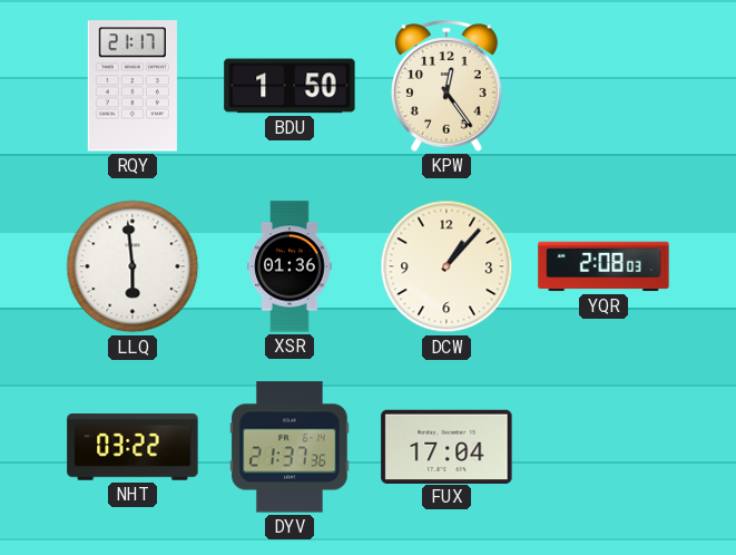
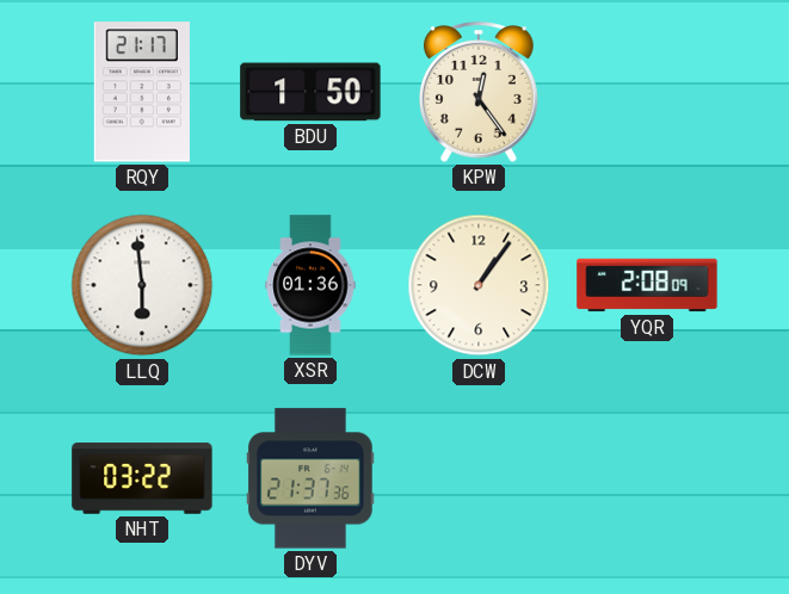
DCW: 1:07 -> 1:06
YQR: 2:08:03 -> 2:08:09
FUX: 17:04 -> none
